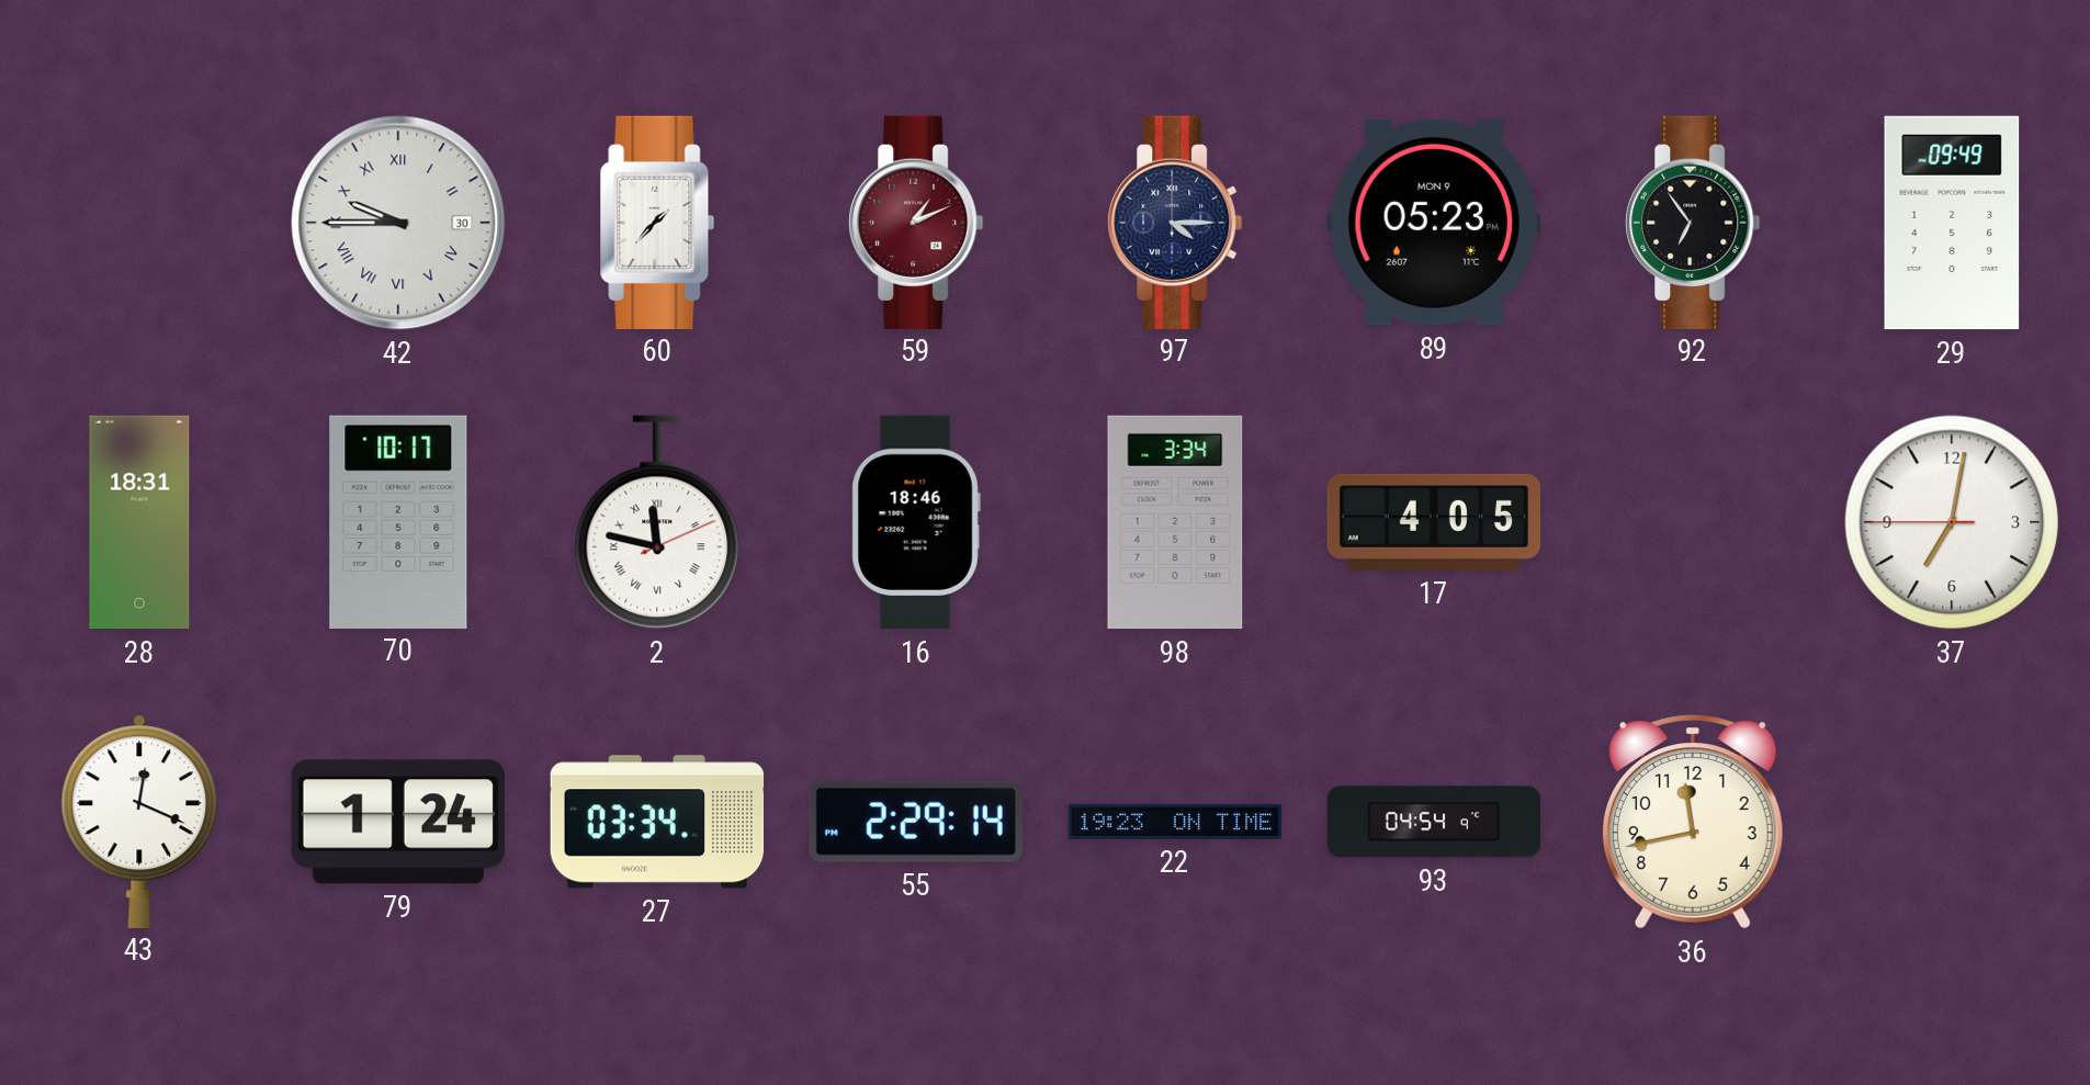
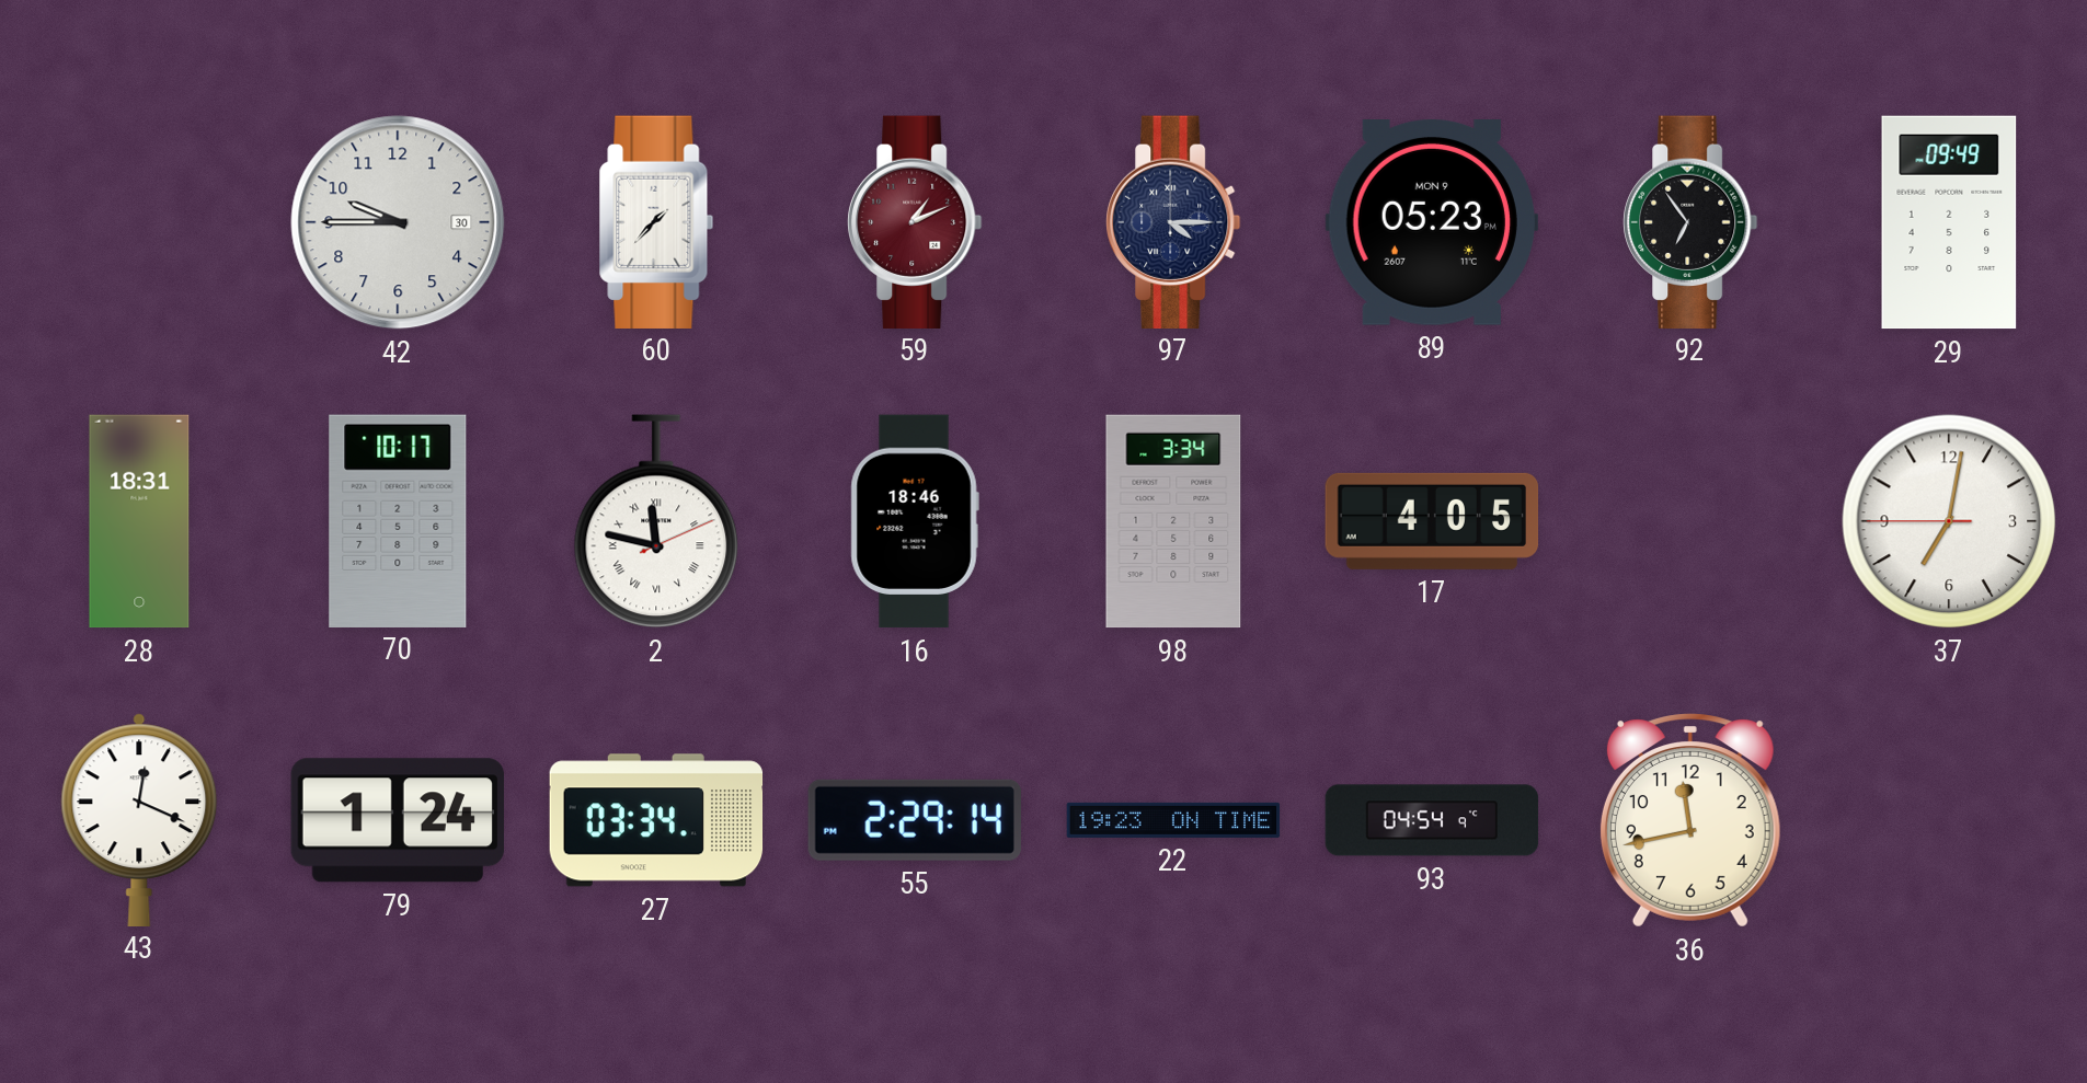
42 numerals: Roman -> Arabic
